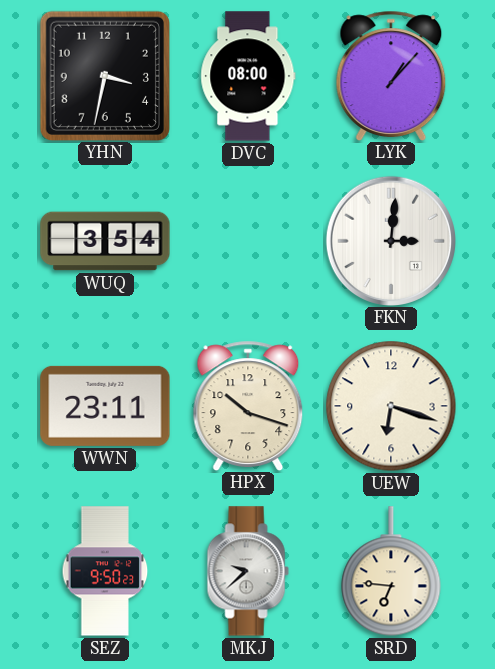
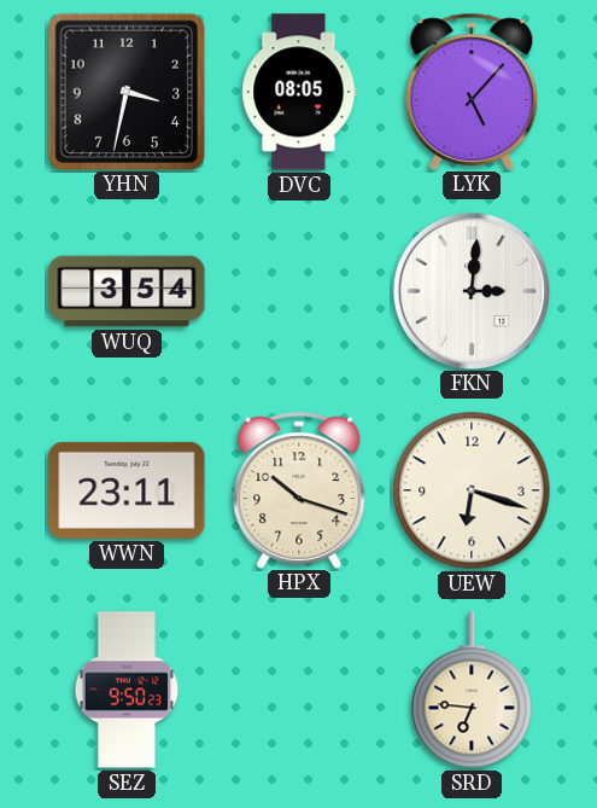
DVC: 08:00 -> 08:05
LYK: 1:07 -> 5:07
MKJ: 9:38 -> none
